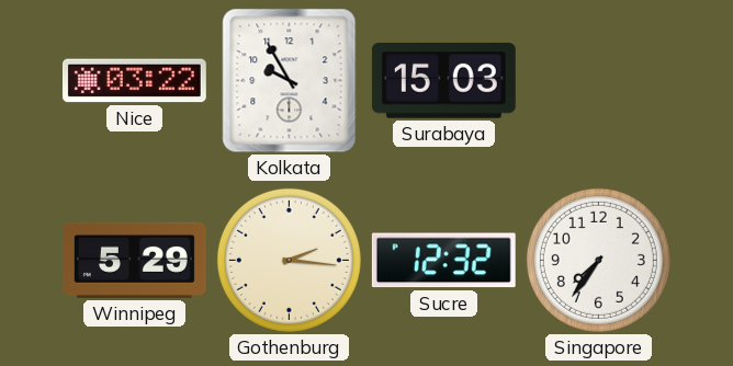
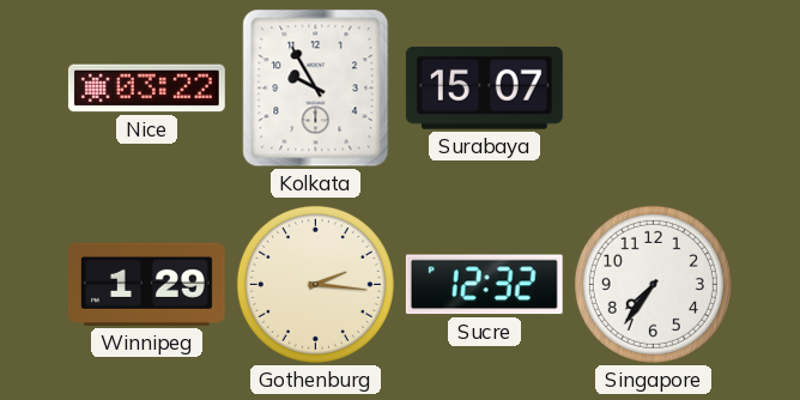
Surabaya: 15:03 -> 15:07
Winnipeg: 5:29 -> 1:29
